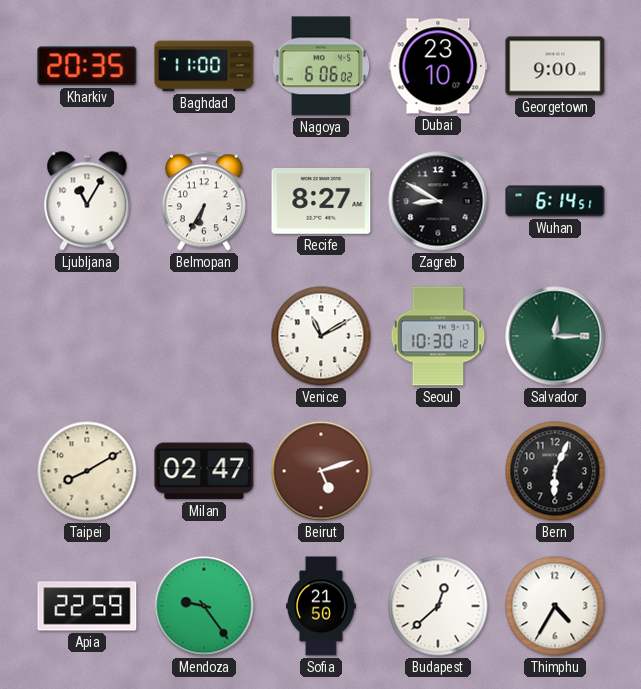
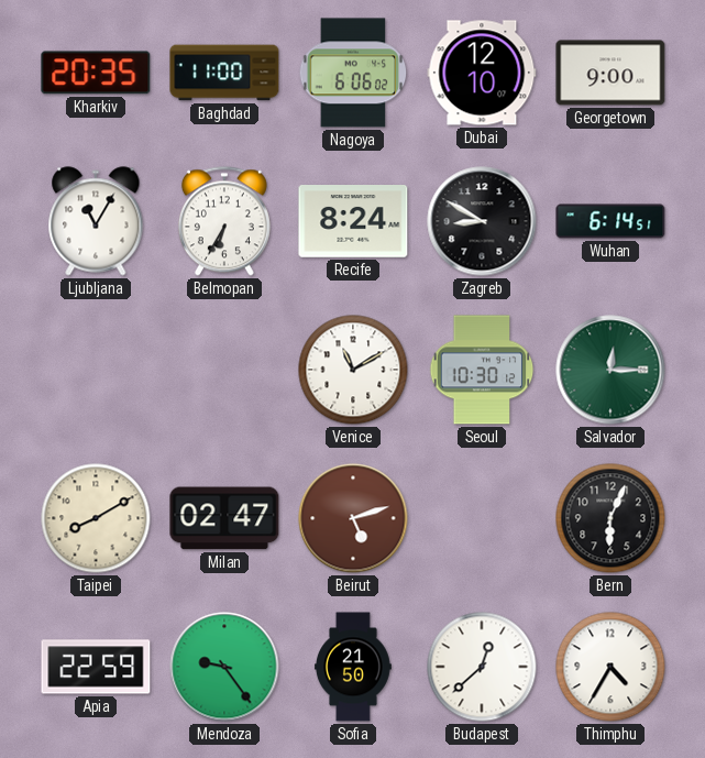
Dubai: 23:10 -> 12:10
Recife: 8:27 -> 8:24
